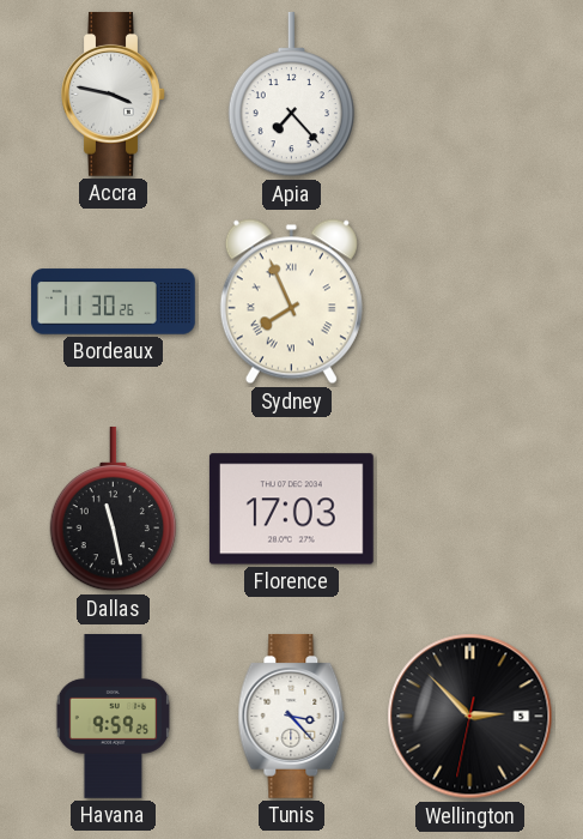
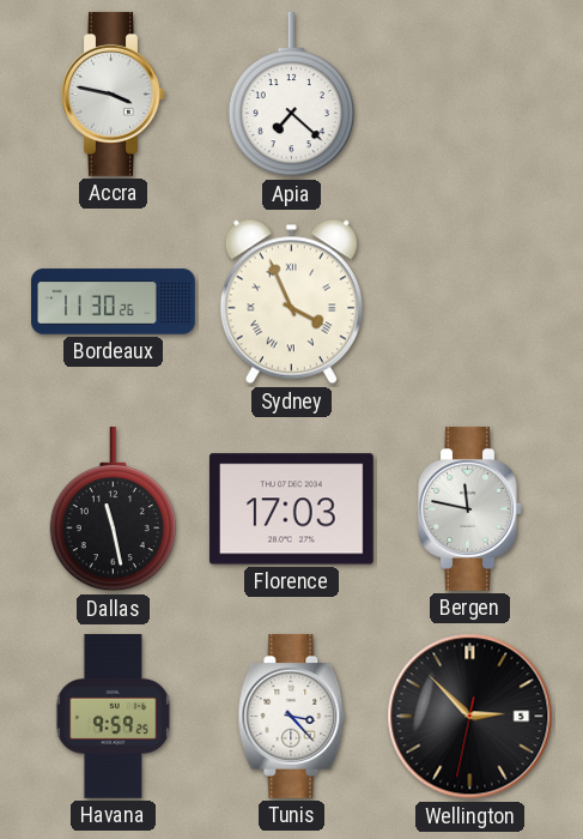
Apia: 7:23 -> 7:22
Sydney: 7:56 -> 3:56
Bergen: none -> 11:47
